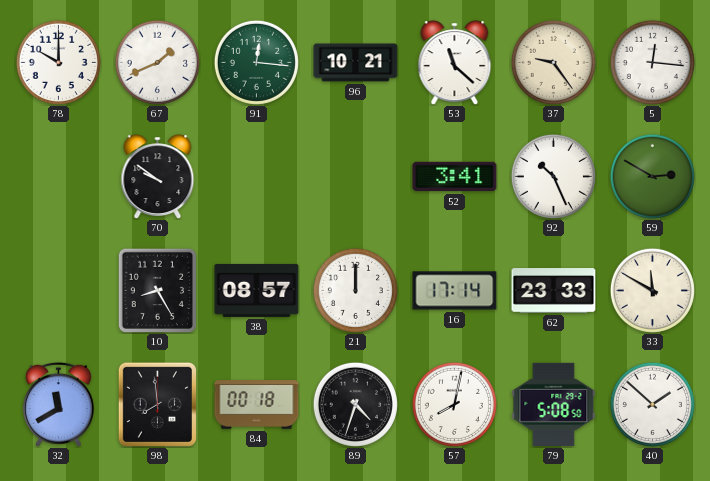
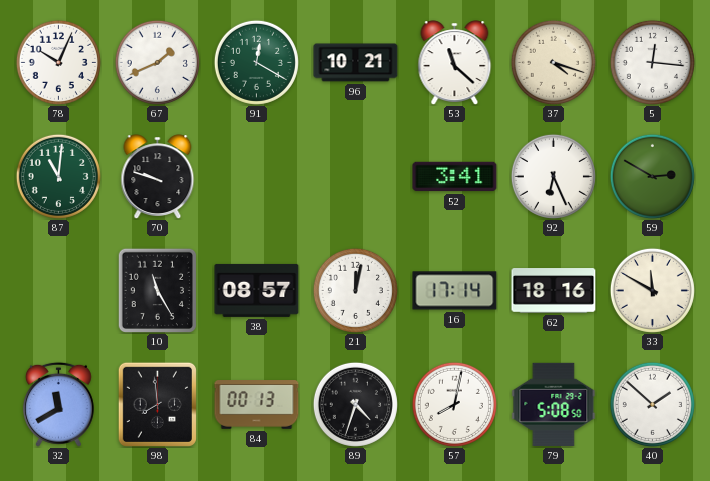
78: 10:00 -> 10:04
91: 12:16 -> 12:20
37: 9:24 -> 4:18
87: none -> 11:01
70: 9:51 -> 9:48
92: 10:26 -> 6:26
10: 8:25 -> 11:25
21: 12:00 -> 12:02
62: 23:33 -> 18:16
84: 00:18 -> 00:13
